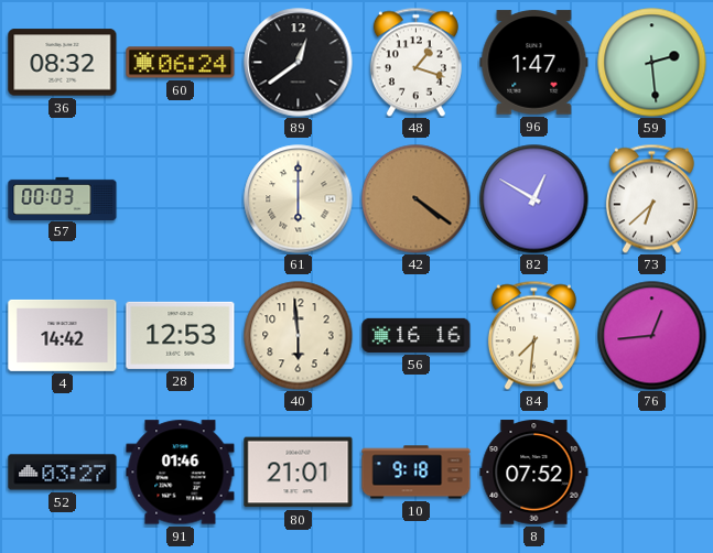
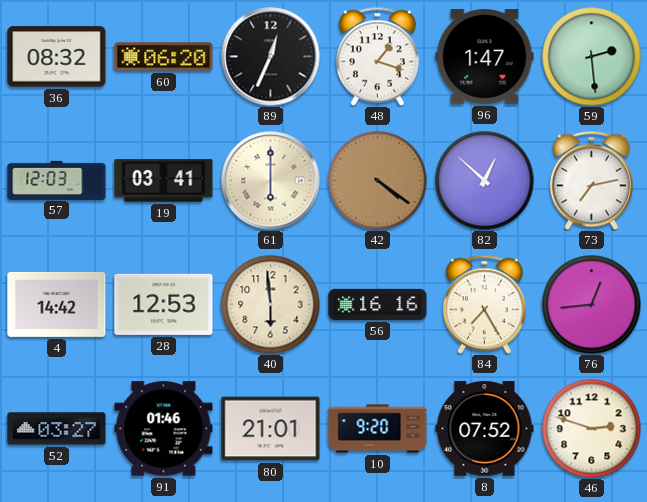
60: 06:24 -> 06:20
89: 12:39 -> 12:34
57: 00:03 -> 12:03
19: none -> 03:41
82: 12:50 -> 12:52
73: 6:38 -> 7:13
84: 7:31 -> 7:25
10: 9:18 -> 9:20
46: none -> 2:48
